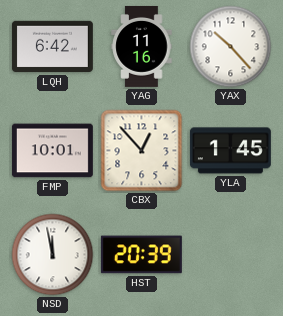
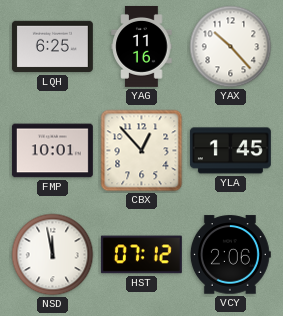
LQH: 6:42 -> 6:25
HST: 20:39 -> 07:12
VCY: none -> 2:06
